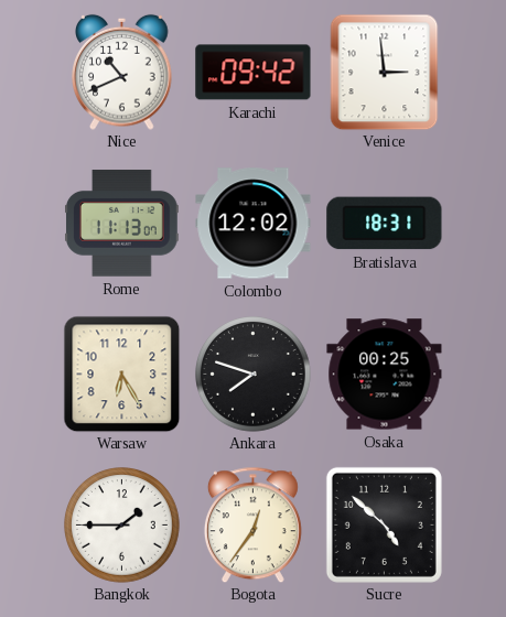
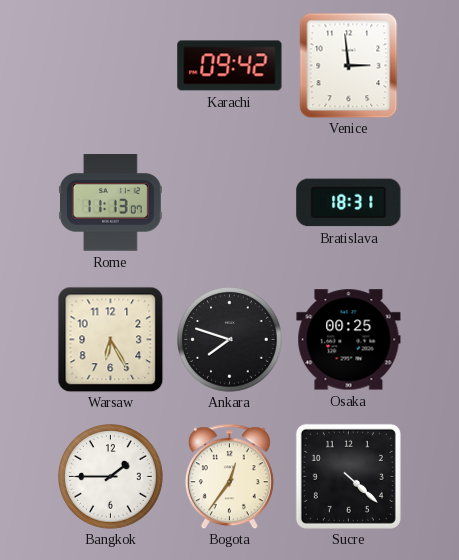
Nice: 10:41 -> none
Colombo: 12:02 -> none
Sucre: 4:52 -> 4:22
